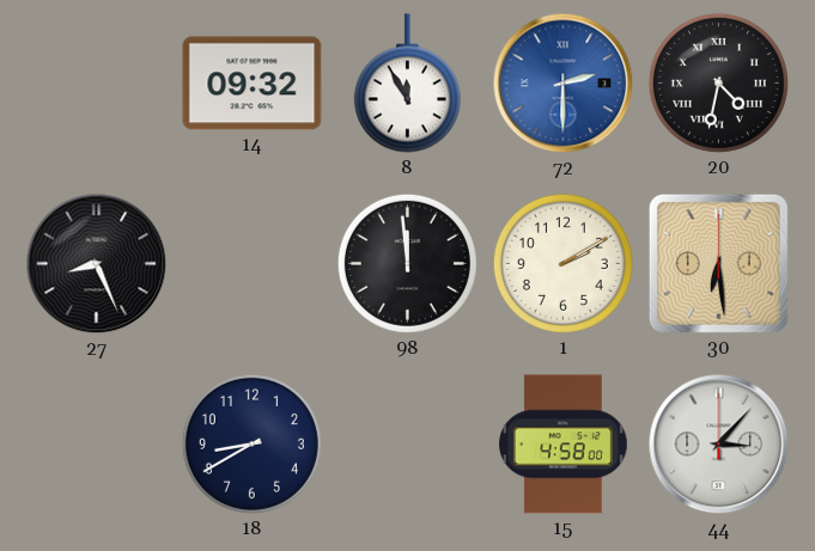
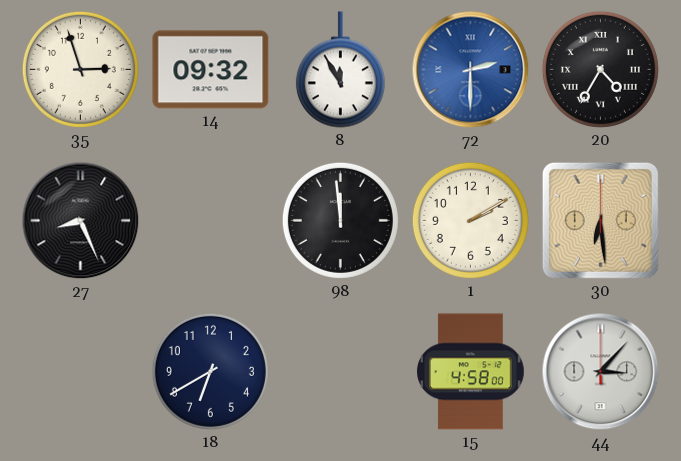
35: none -> 2:57
20: 4:32 -> 4:35
18: 8:40 -> 6:40
